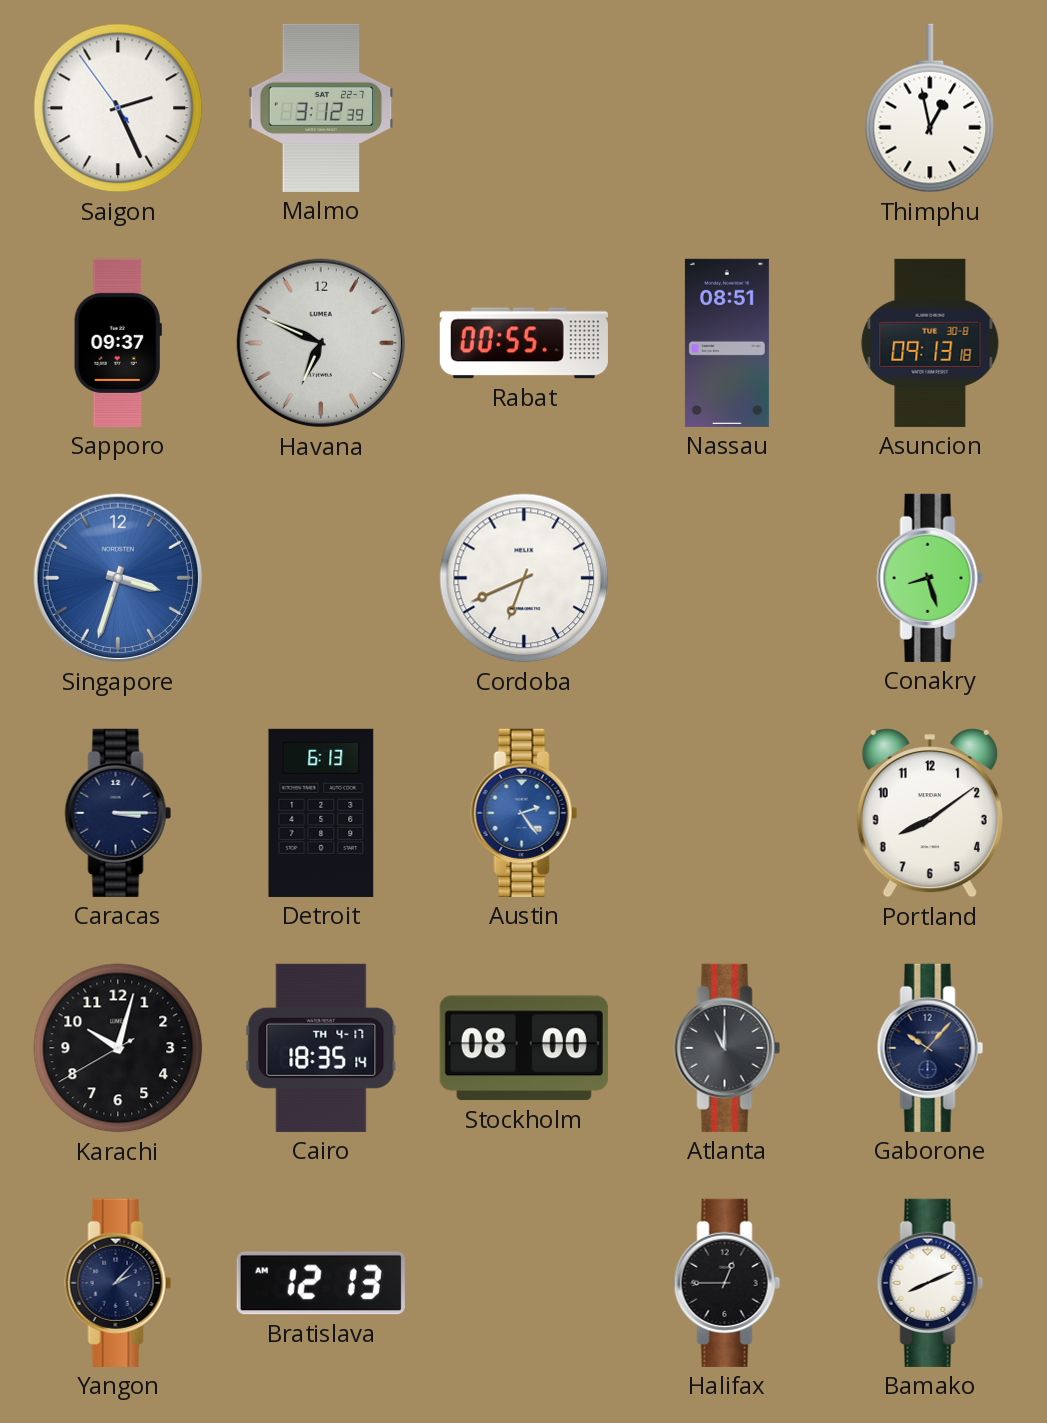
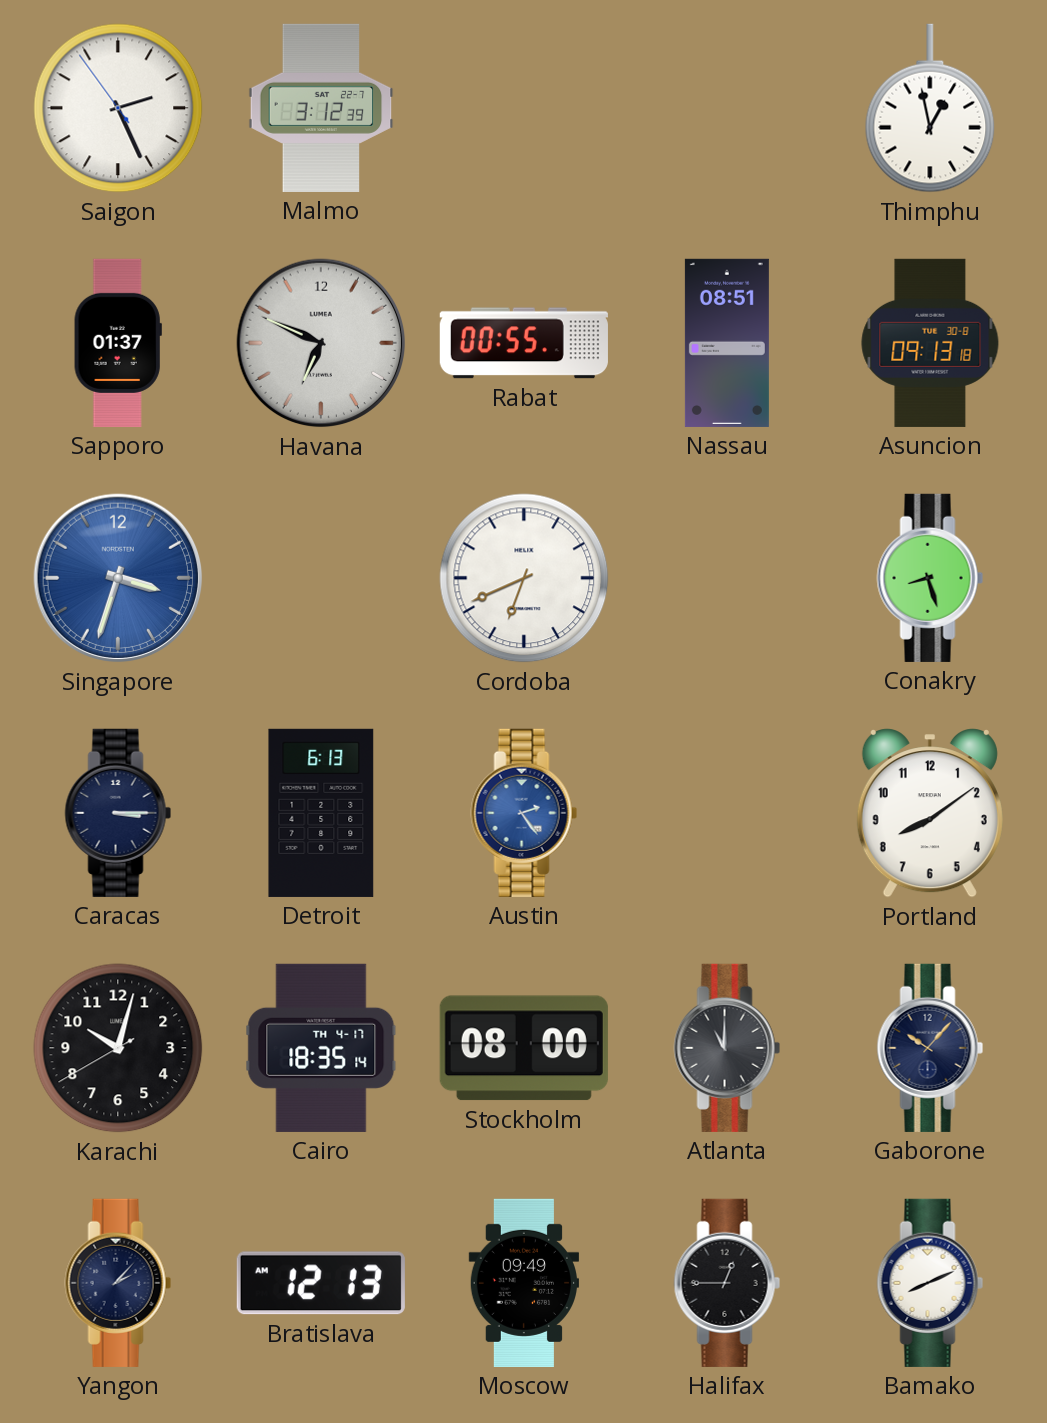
Sapporo: 09:37 -> 01:37
Moscow: none -> 09:49
